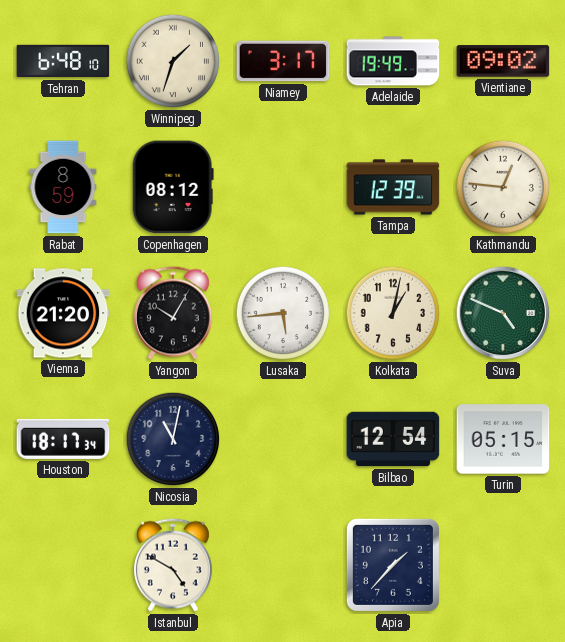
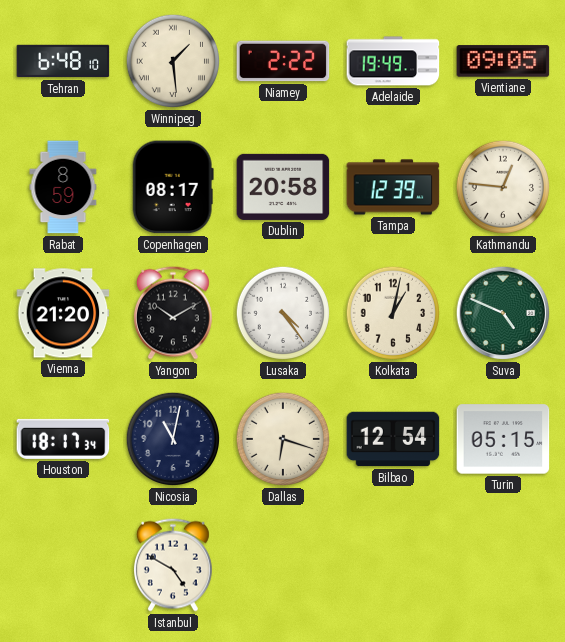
Winnipeg: 1:33 -> 1:29
Niamey: 3:17 -> 2:22
Vientiane: 09:02 -> 09:05
Copenhagen: 08:12 -> 08:17
Dublin: none -> 20:58
Yangon: 10:05 -> 10:10
Lusaka: 5:44 -> 4:24
Dallas: none -> 6:18
Apia: 1:37 -> none
